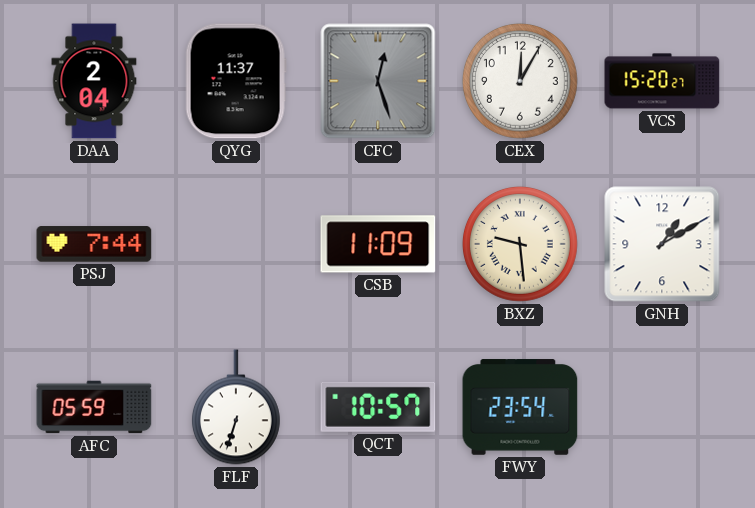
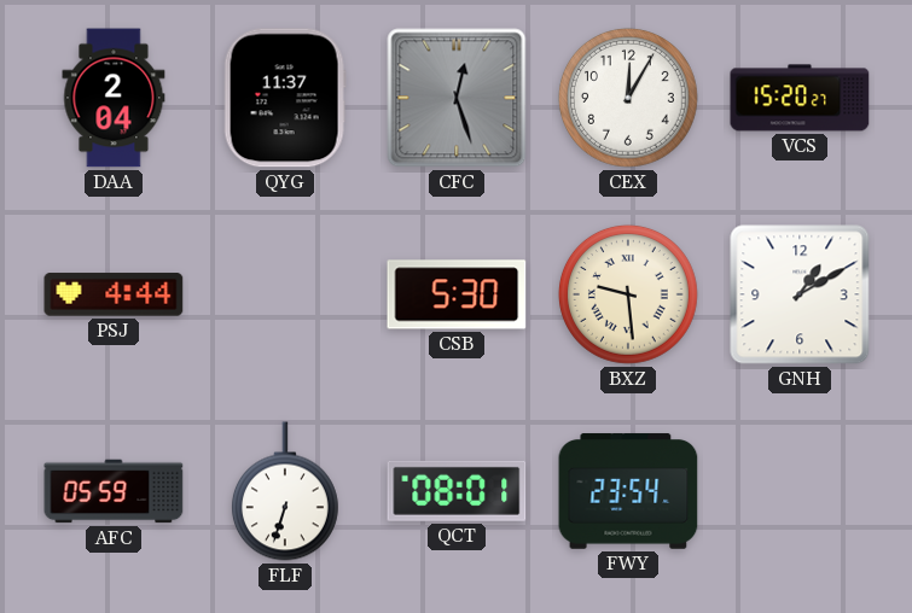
PSJ: 7:44 -> 4:44
CSB: 11:09 -> 5:30
QCT: 10:57 -> 08:01
